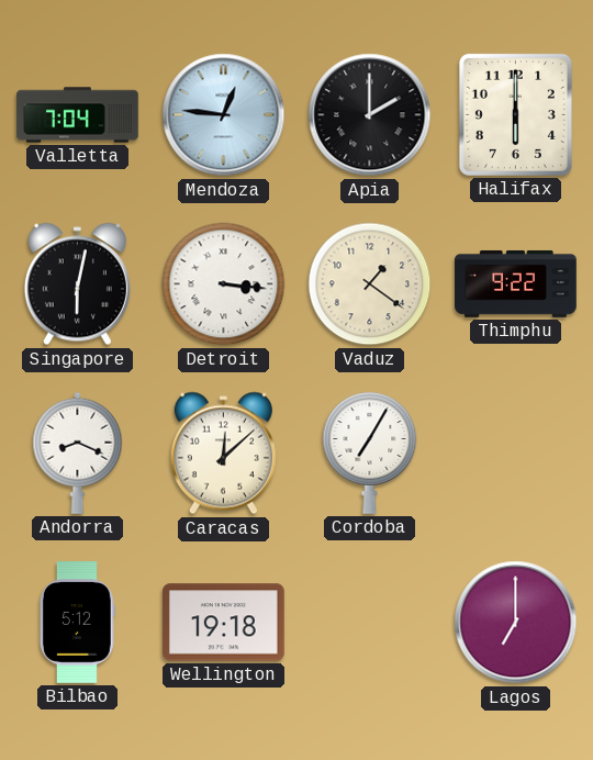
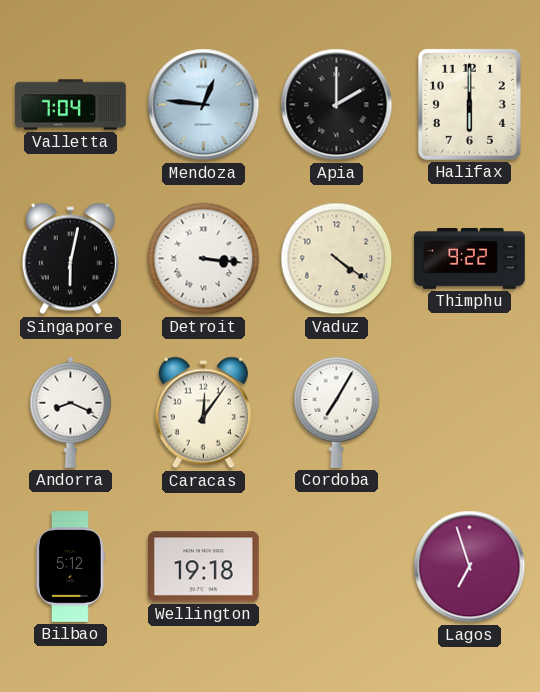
Vaduz: 1:21 -> 4:21
Caracas: 12:08 -> 12:06
Lagos: 7:00 -> 6:57
